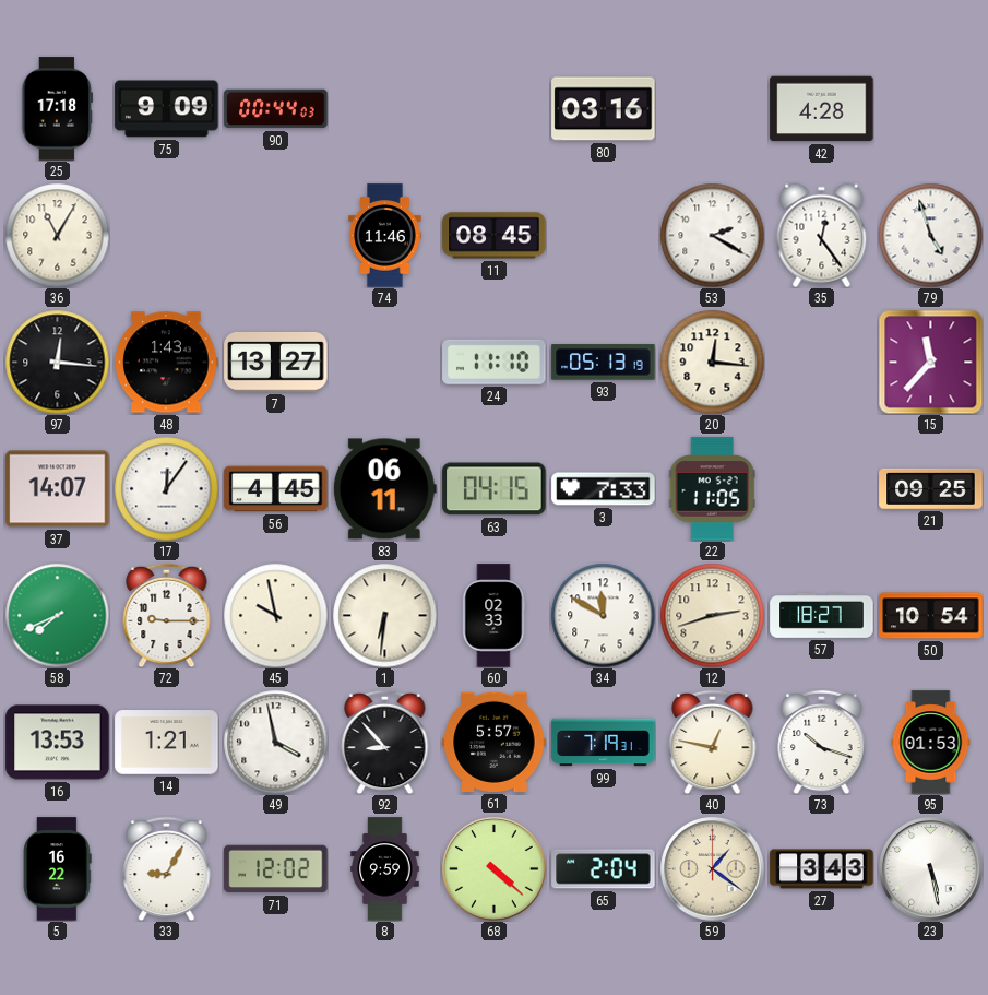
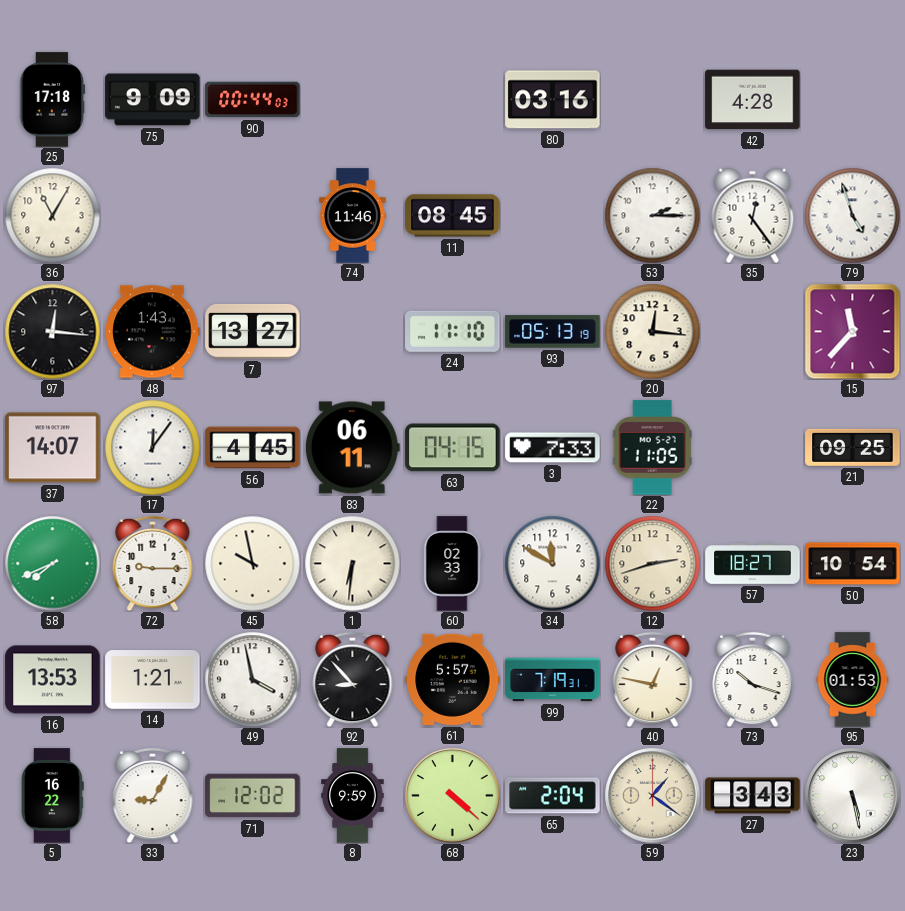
53: 2:20 -> 2:15
